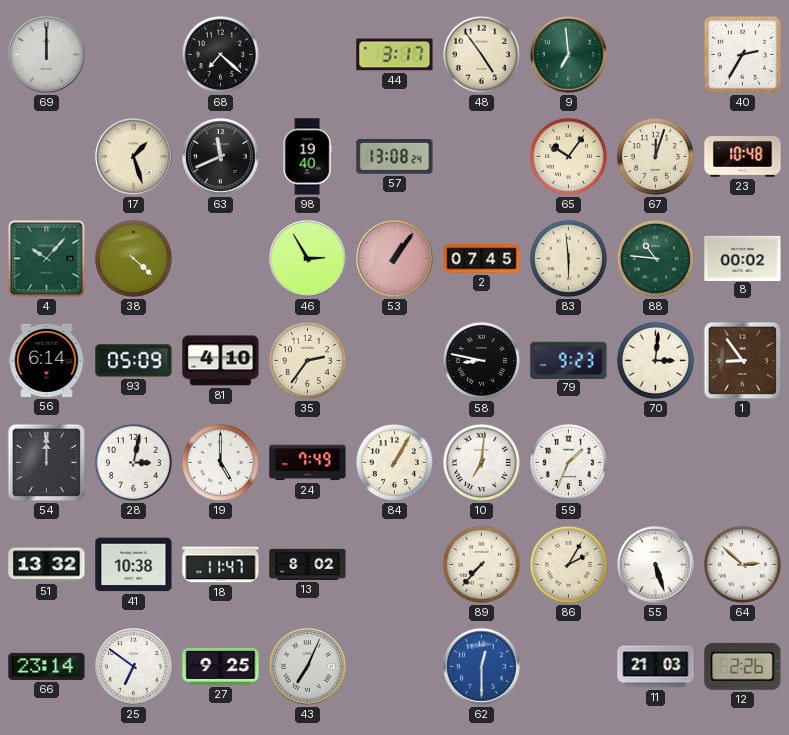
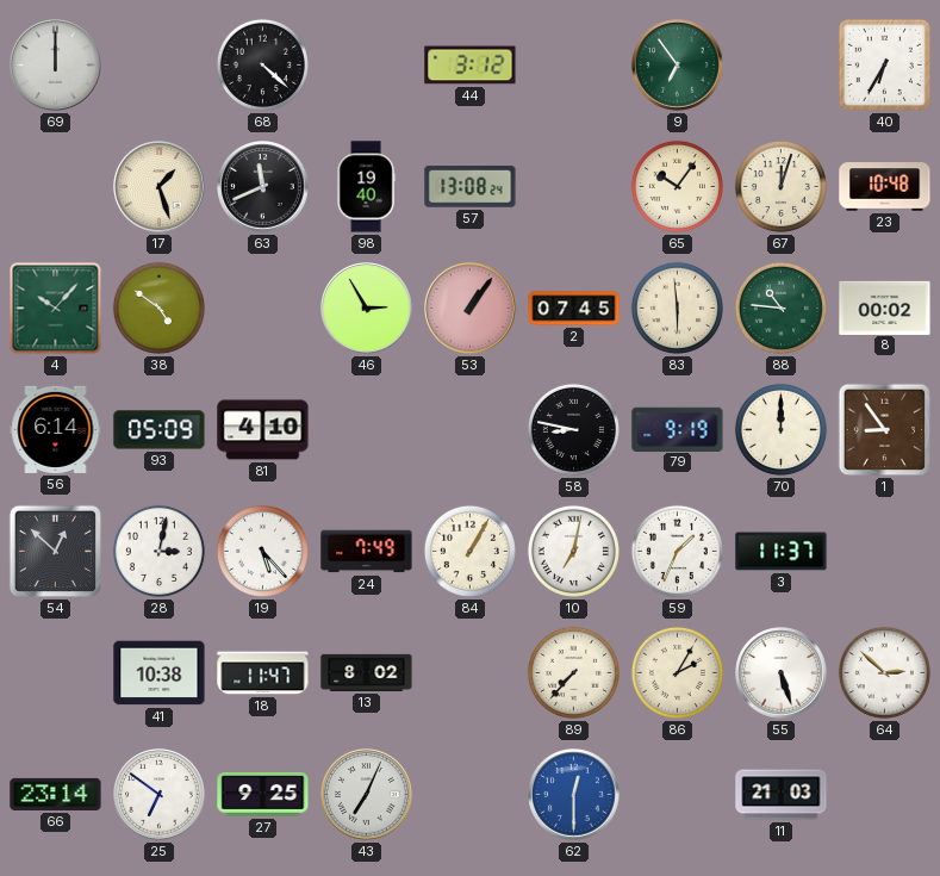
68: 7:22 -> 4:22
44: 3:17 -> 3:12
48: 4:54 -> none
9: 6:59 -> 6:54
40: 2:35 -> 6:35
38: 4:22 -> 4:51
35: 2:36 -> none
79: 9:23 -> 9:19
70: 3:01 -> 12:00
54: 12:00 -> 12:52
19: 5:00 -> 5:23
10: 7:01 -> 7:02
3: none -> 11:37
51: 13:32 -> none
12: 2:26 -> none
